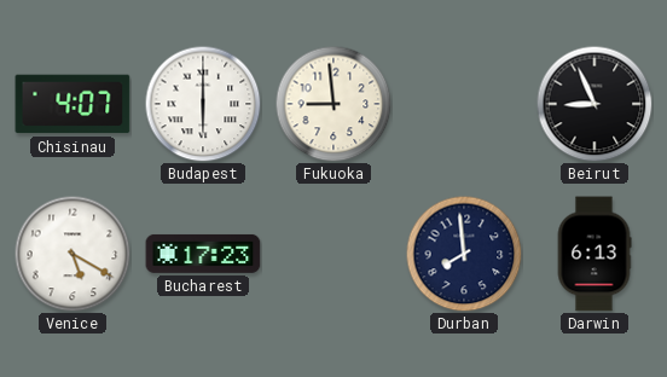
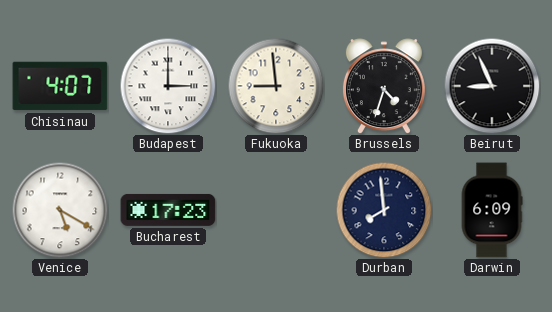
Budapest: 6:00 -> 3:00
Brussels: none -> 4:33
Darwin: 6:13 -> 6:09
